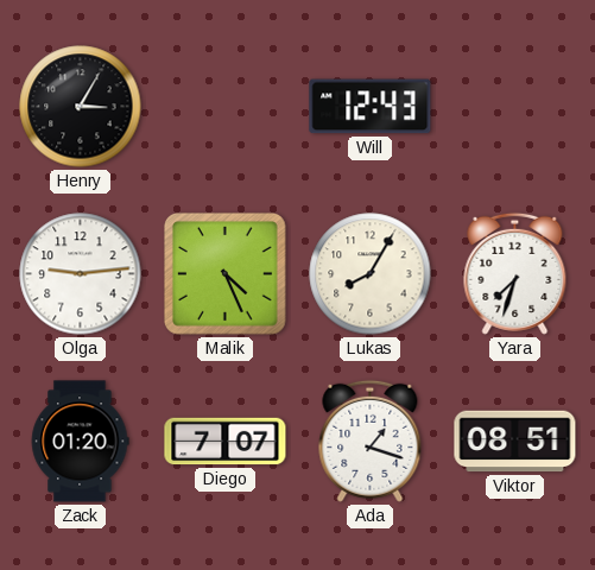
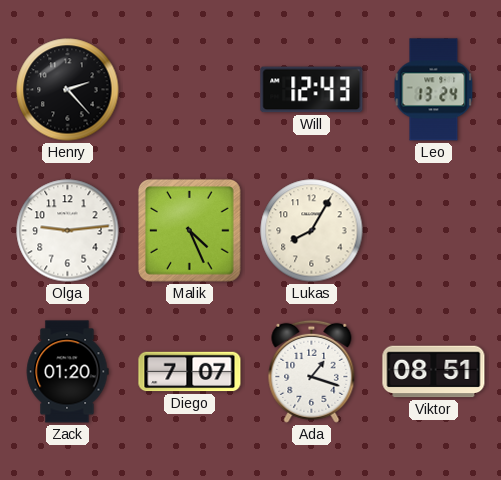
Henry: 3:05 -> 2:23
Leo: none -> 13:24
Yara: 7:33 -> none
